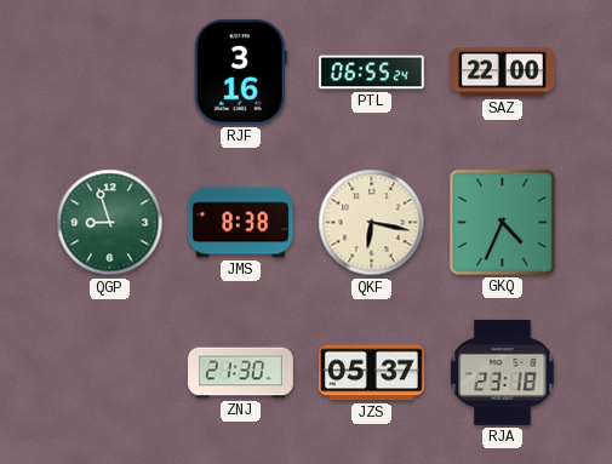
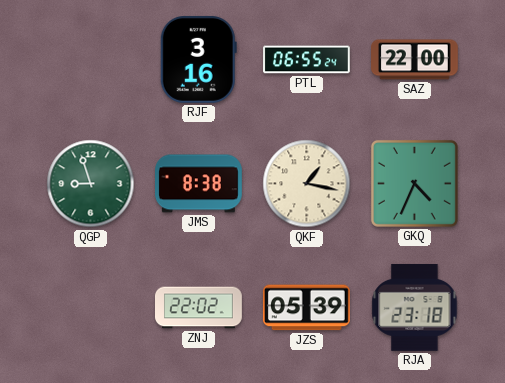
QKF: 6:17 -> 1:17
ZNJ: 21:30 -> 22:02
JZS: 05:37 -> 05:39
